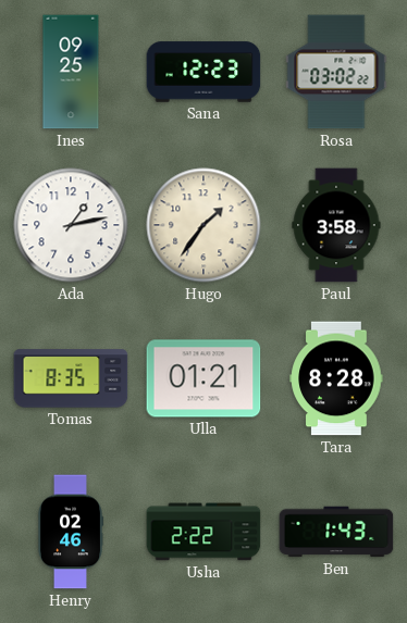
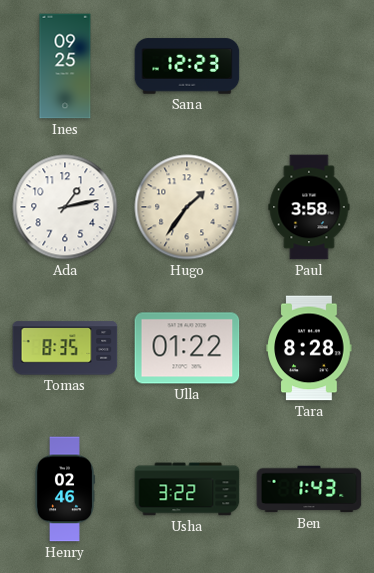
Rosa: 03:02 -> none
Ulla: 01:21 -> 01:22
Usha: 2:22 -> 3:22
